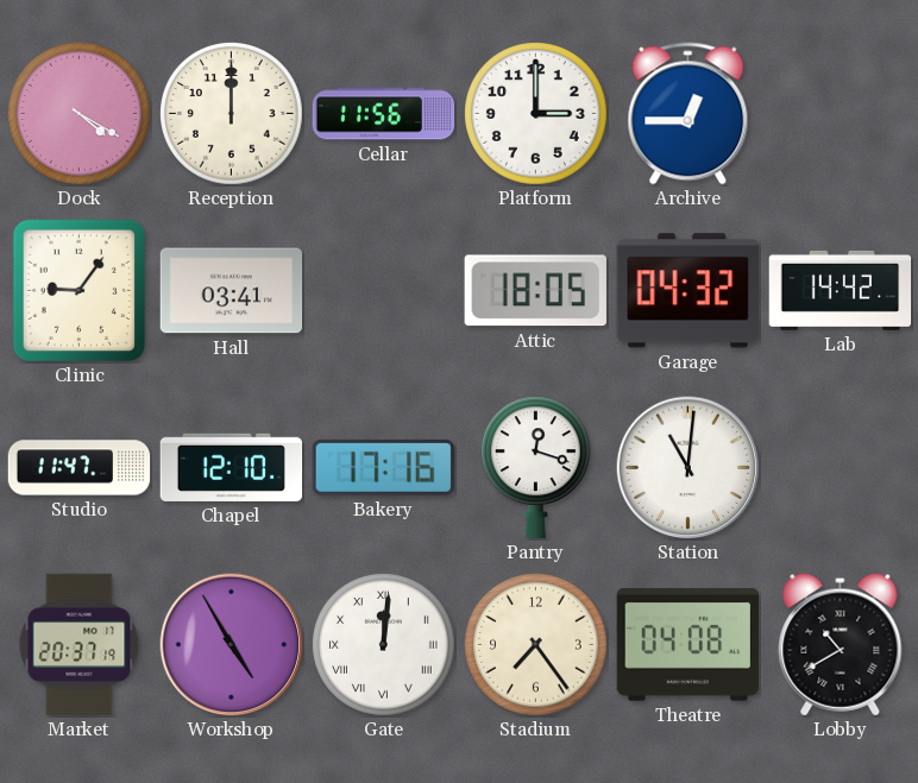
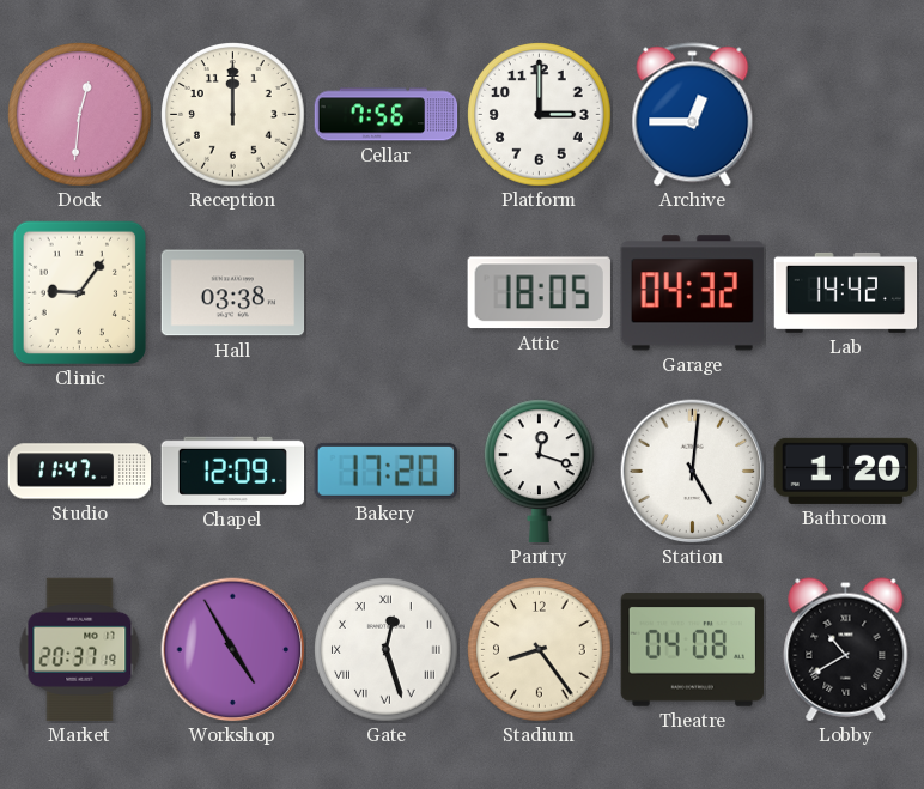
Dock: 4:20 -> 12:31
Cellar: 11:56 -> 7:56
Hall: 03:41 -> 03:38
Chapel: 12:10 -> 12:09
Bakery: 17:16 -> 17:20
Station: 11:01 -> 5:01
Bathroom: none -> 1:20
Gate: 12:01 -> 12:27
Stadium: 7:24 -> 8:24
